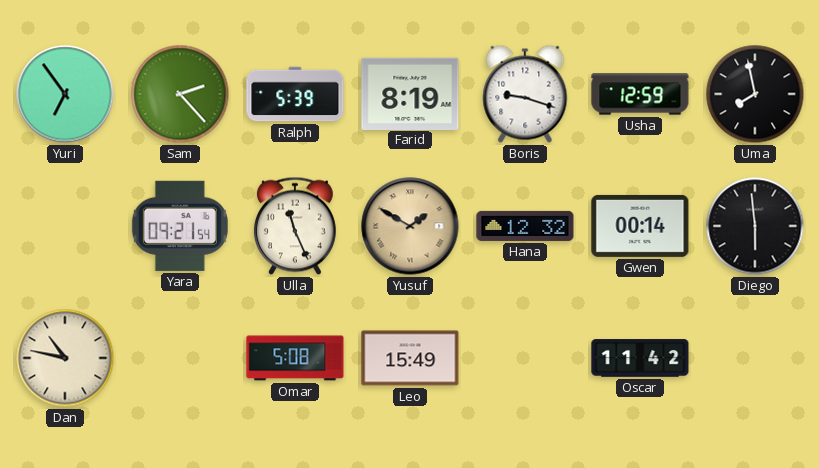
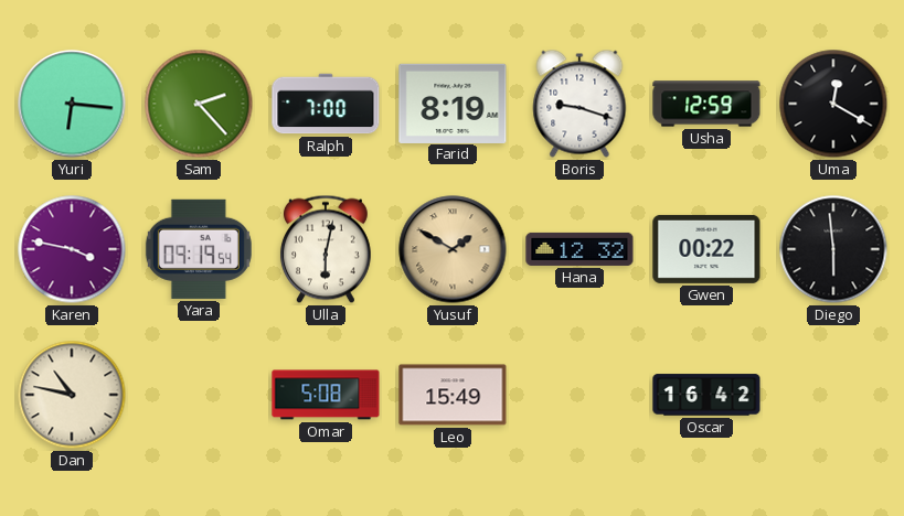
Yuri: 6:54 -> 6:16
Ralph: 5:39 -> 7:00
Uma: 7:58 -> 12:20
Karen: none -> 3:47
Yara: 09:21 -> 09:19
Ulla: 11:26 -> 6:02
Gwen: 00:14 -> 00:22
Oscar: 11:42 -> 16:42
